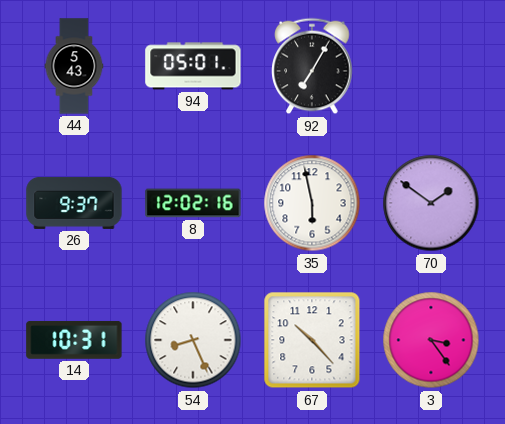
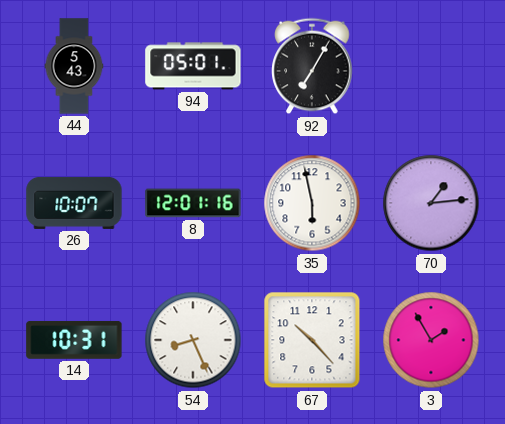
26: 9:37 -> 10:07
8: 12:02 -> 12:01
70: 1:51 -> 1:14
3: 3:24 -> 1:55
